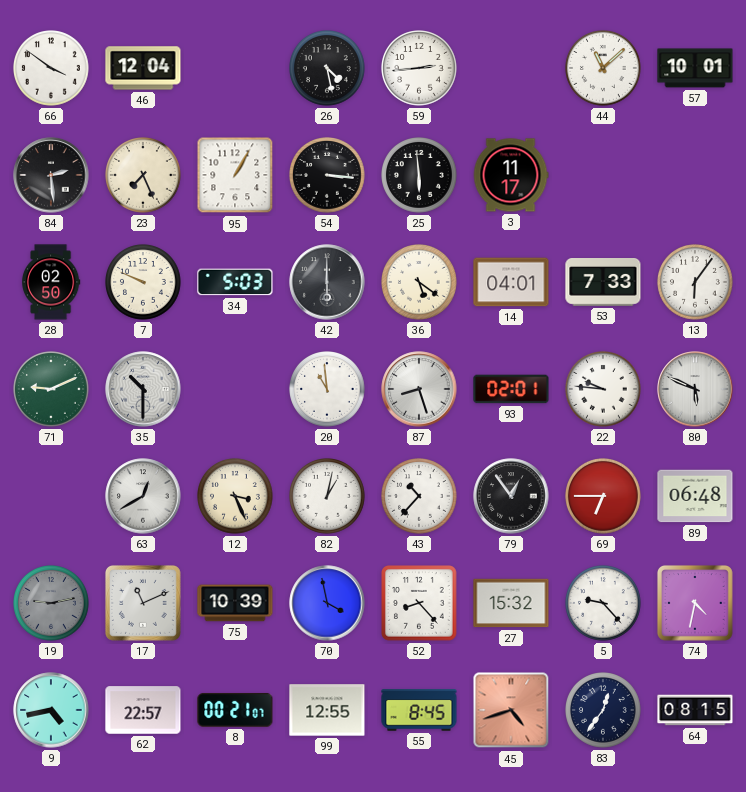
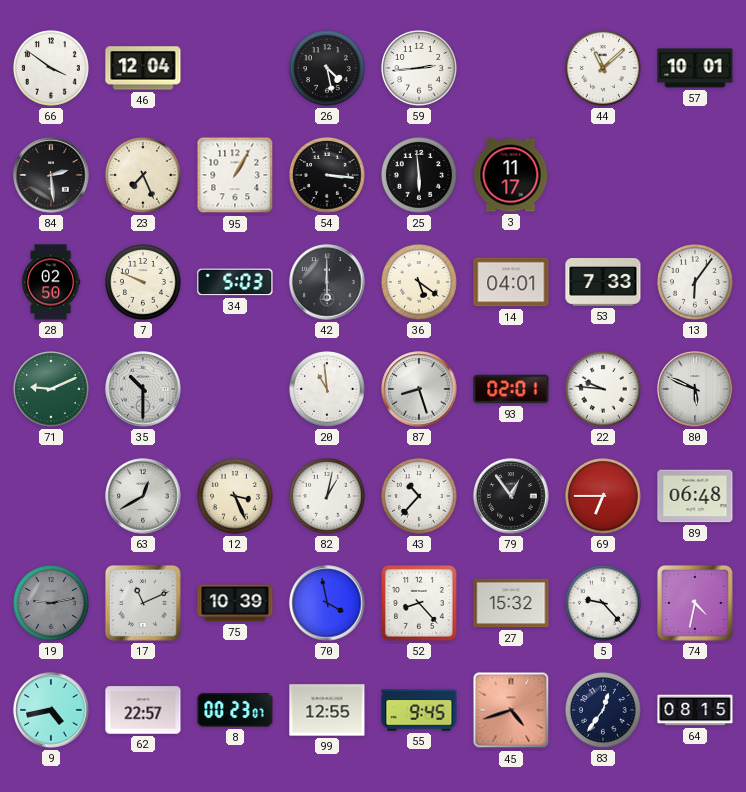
8: 00:21 -> 00:23
55: 8:45 -> 9:45
